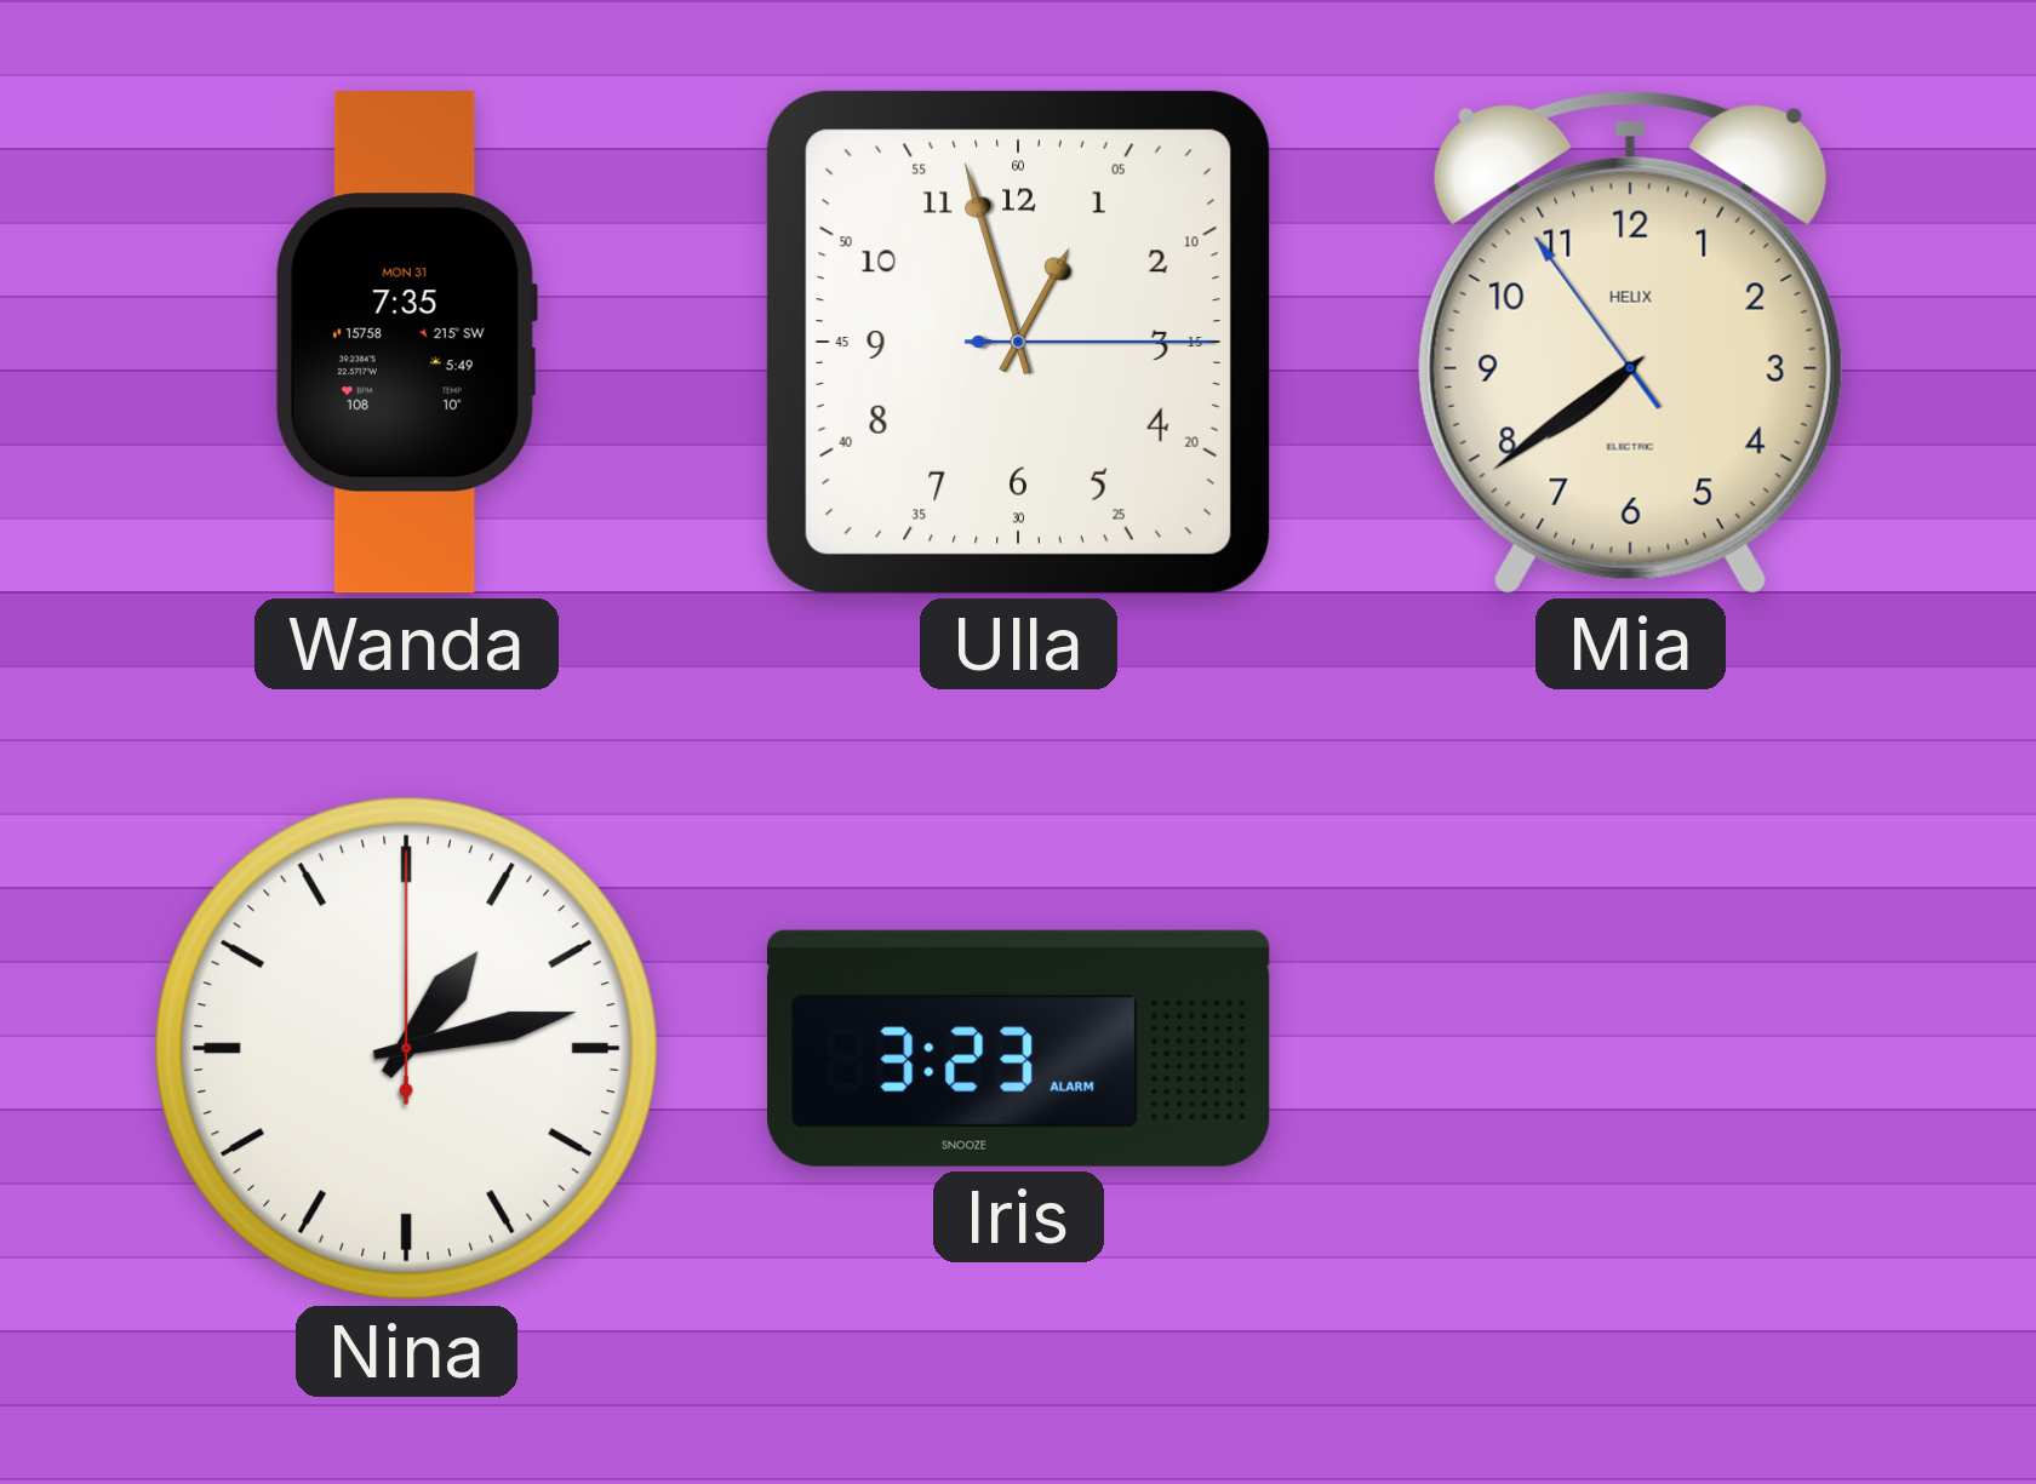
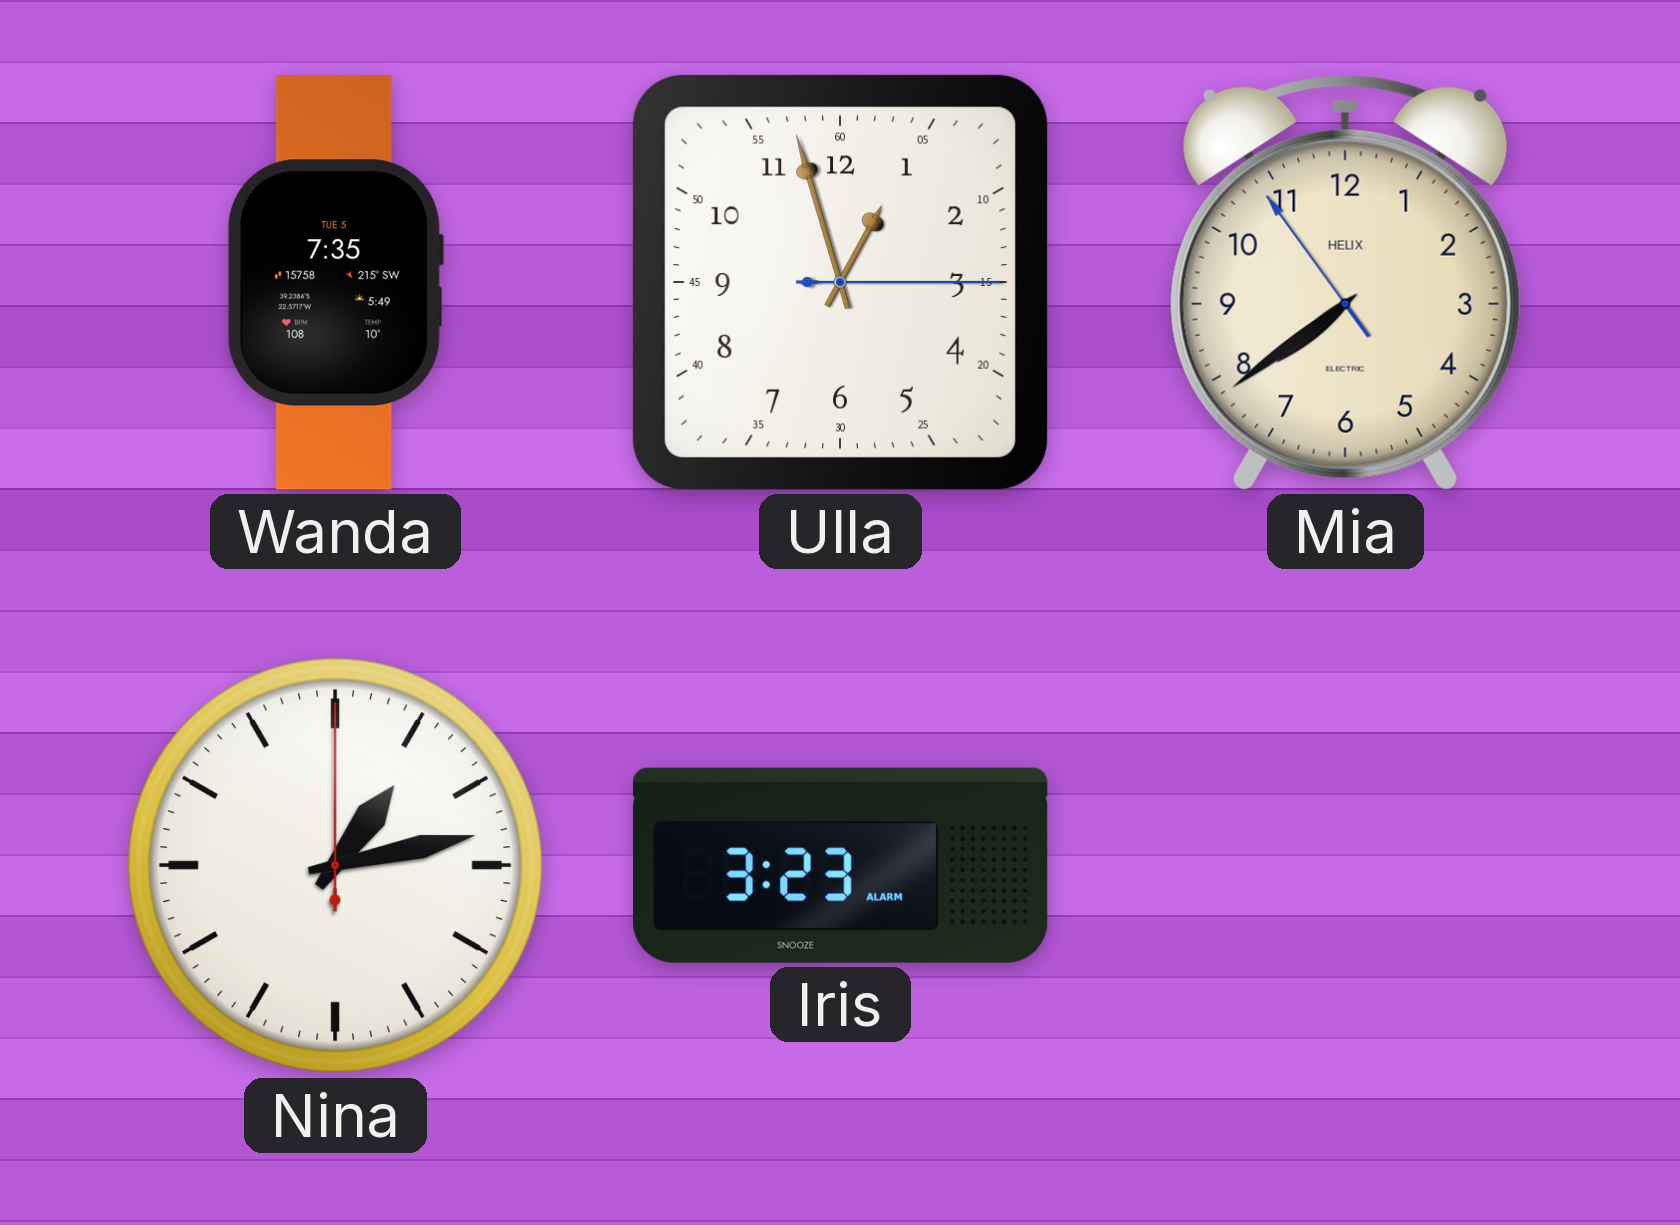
Wanda date: MON 31 -> TUE 5
